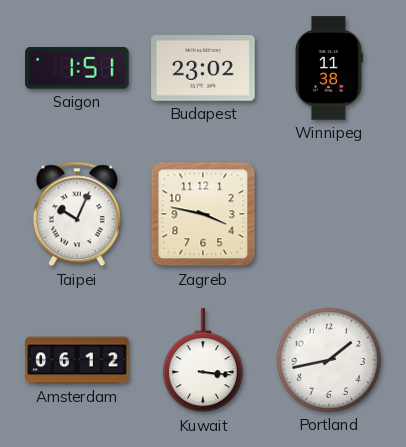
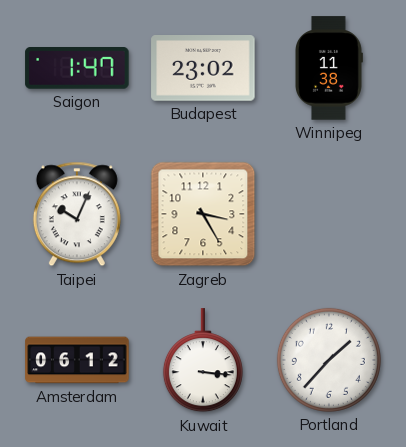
Saigon: 1:51 -> 1:47
Zagreb: 3:47 -> 3:25
Portland: 1:43 -> 1:37
